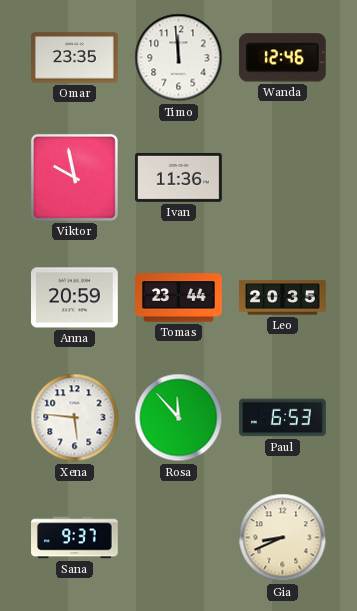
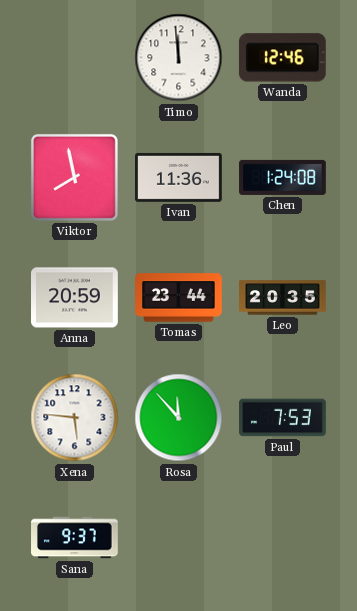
Omar: 23:35 -> none
Viktor: 9:58 -> 7:58
Chen: none -> 1:24
Paul: 6:53 -> 7:53
Gia: 8:41 -> none
